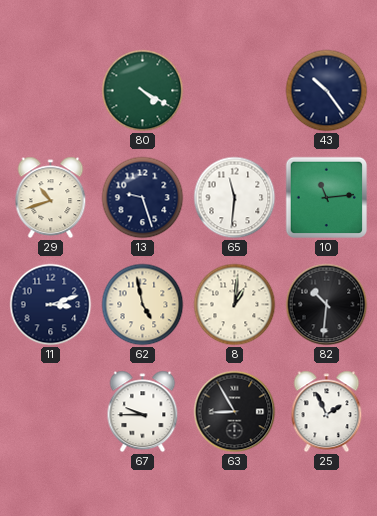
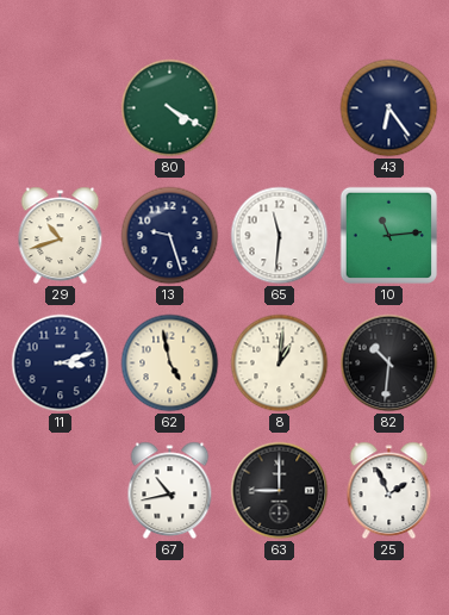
43: 10:24 -> 6:24
67: 9:45 -> 10:43
63: 8:55 -> 9:00
